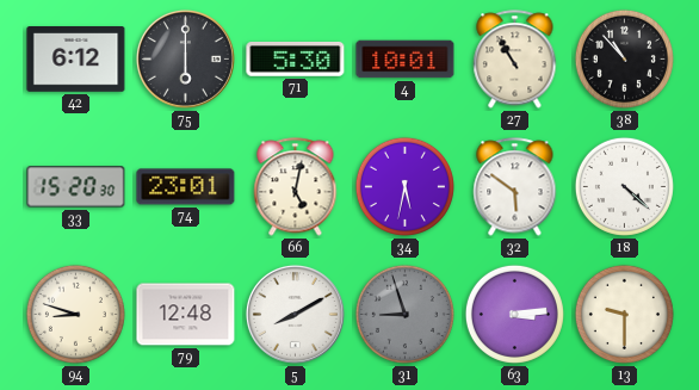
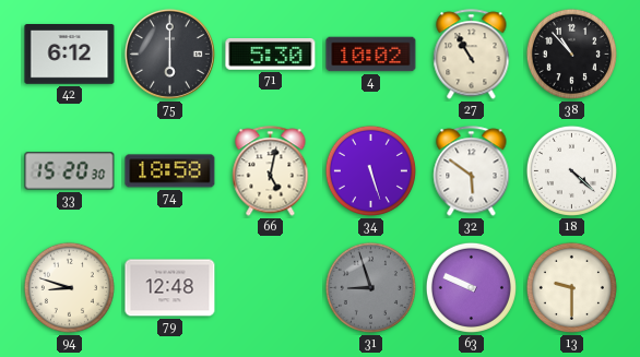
4: 10:01 -> 10:02
74: 23:01 -> 18:58
34: 5:32 -> 5:27
5: 8:10 -> none
63: 3:14 -> 9:49
